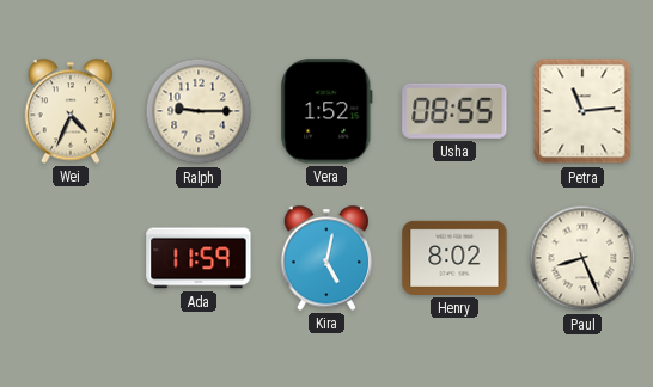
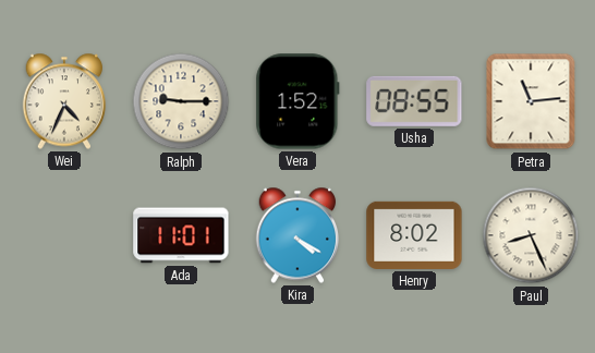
Ada: 11:59 -> 11:01
Kira: 5:02 -> 4:20
